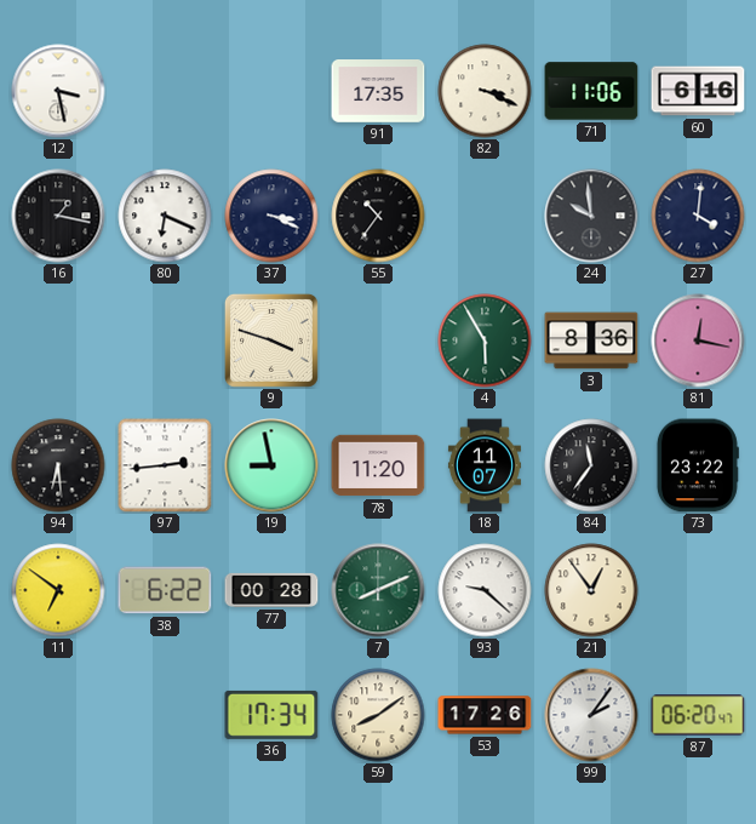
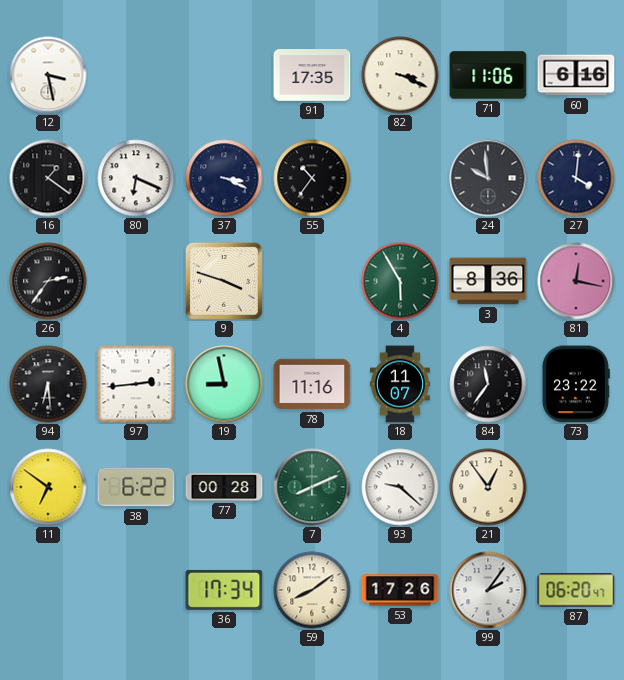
16: 1:17 -> 1:21
26: none -> 2:36
78: 11:20 -> 11:16
